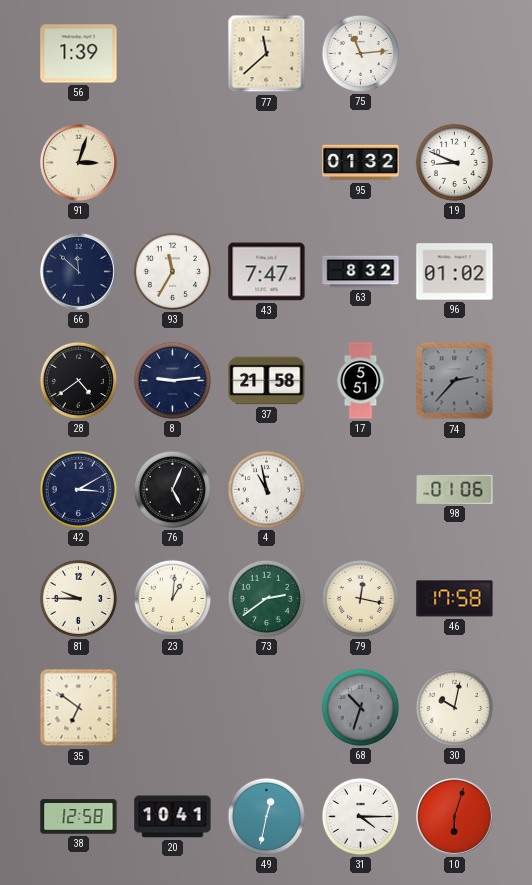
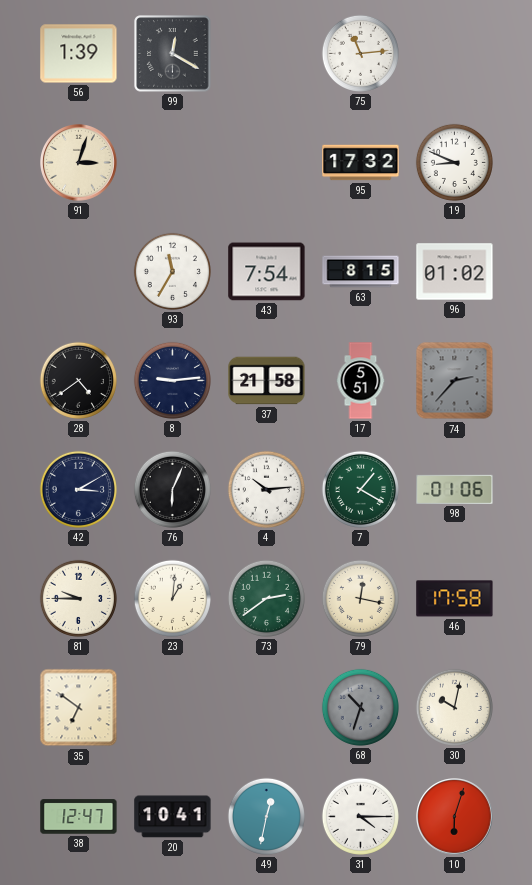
99: none -> 12:20
77: 11:38 -> none
95: 01:32 -> 17:32
66: 11:52 -> none
43: 7:47 -> 7:54
63: 8:32 -> 8:15
76: 5:04 -> 6:04
4: 10:58 -> 10:14
7: none -> 1:20
38: 12:58 -> 12:47
